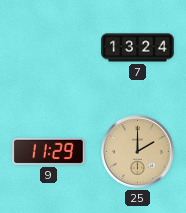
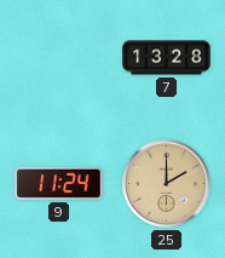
7: 13:24 -> 13:28
9: 11:29 -> 11:24
